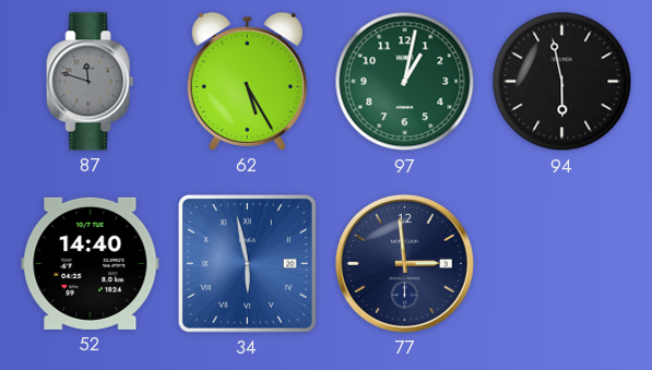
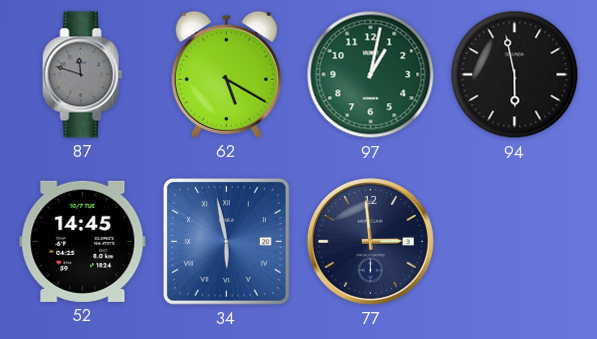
62: 5:25 -> 5:20
52: 14:40 -> 14:45
